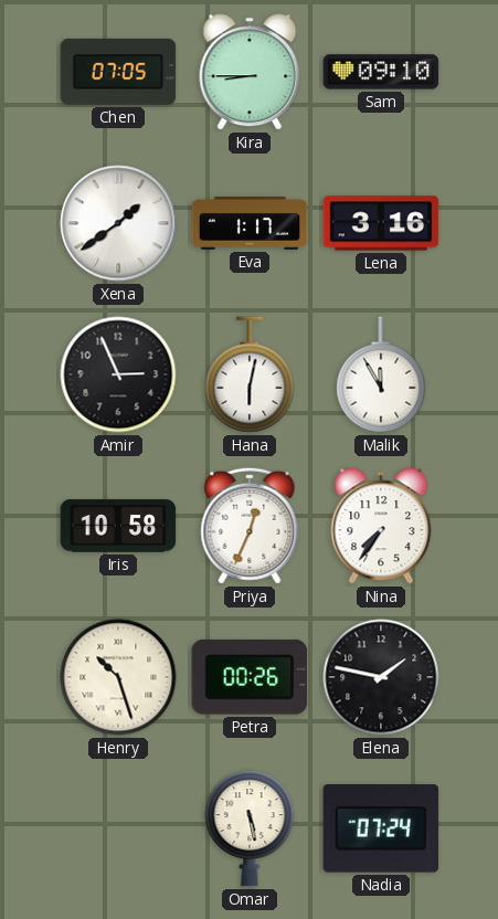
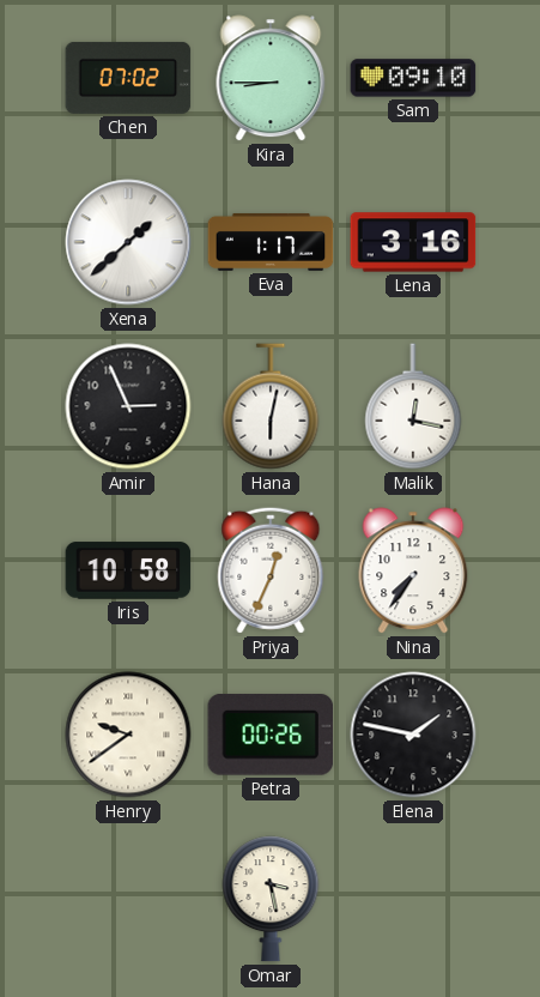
Chen: 07:05 -> 07:02
Xena: 1:39 -> 1:38
Malik: 11:55 -> 12:17
Henry: 10:27 -> 9:39
Omar: 5:28 -> 3:28
Nadia: 07:24 -> none
